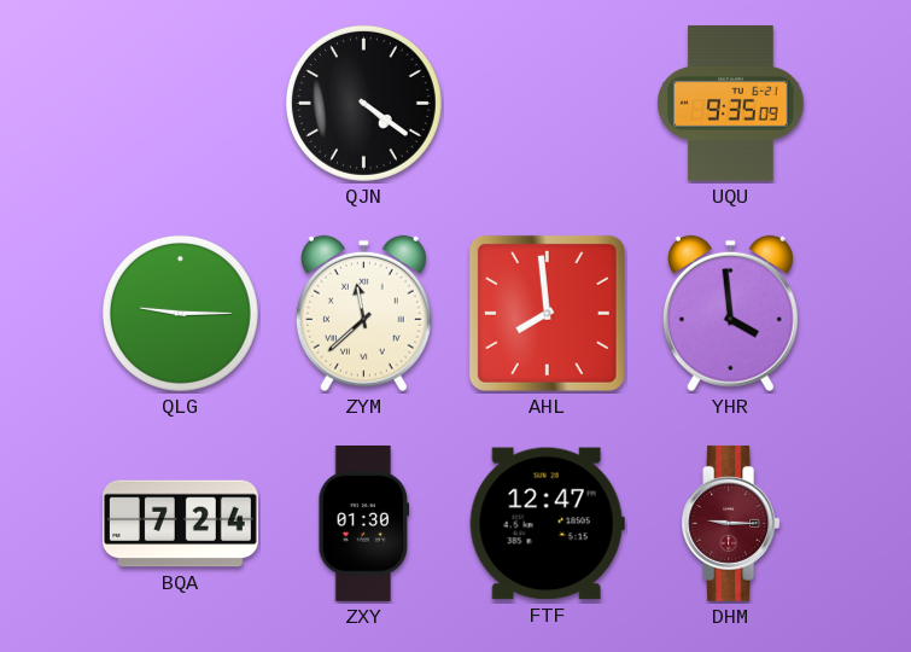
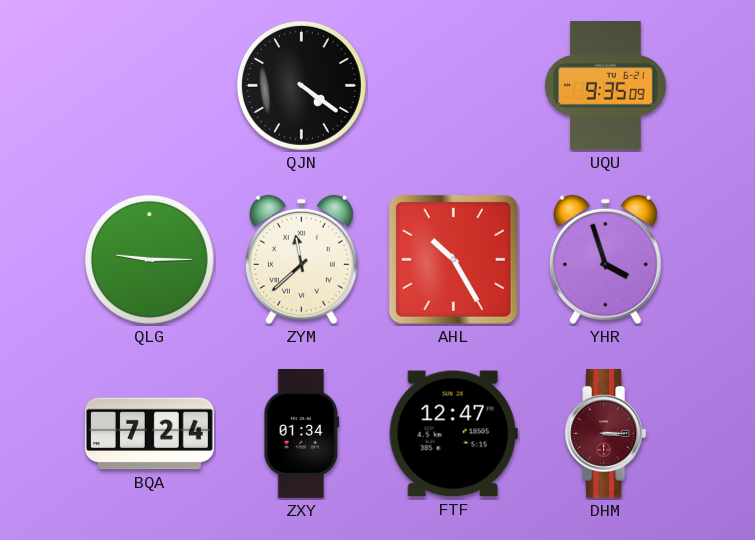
AHL: 7:59 -> 10:25
YHR: 3:59 -> 3:57
ZXY: 01:30 -> 01:34
DHM: 9:15 -> 3:15
